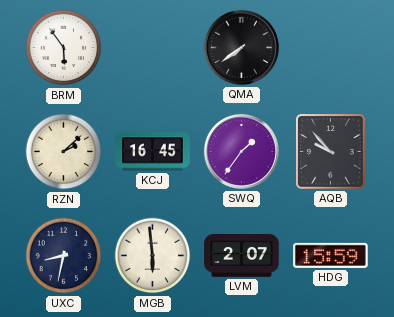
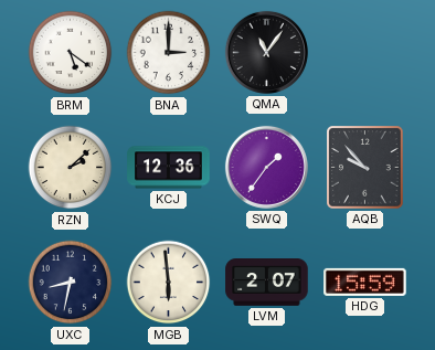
BRM: 5:54 -> 5:21
BNA: none -> 3:00
QMA: 7:39 -> 11:06
KCJ: 16:45 -> 12:36
